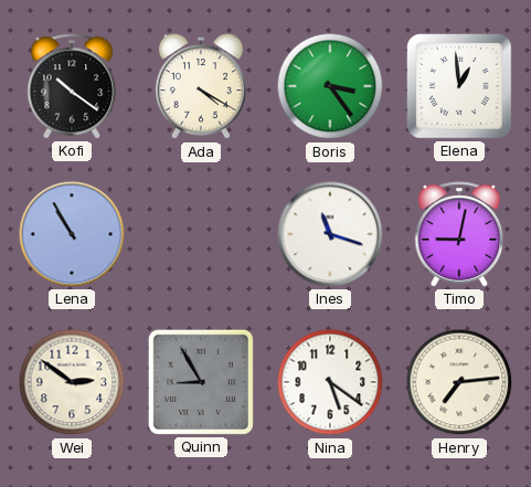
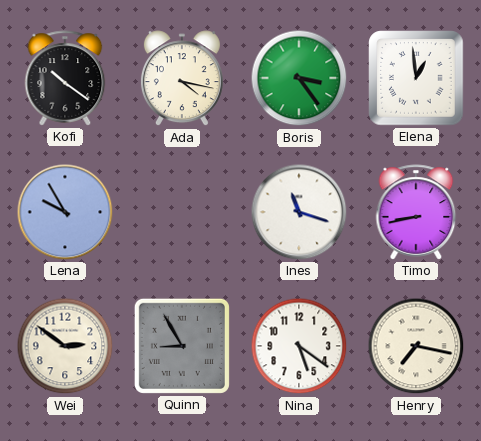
Ada: 4:20 -> 4:17
Lena: 10:55 -> 9:55
Timo: 9:02 -> 8:43
Henry: 7:14 -> 7:17
